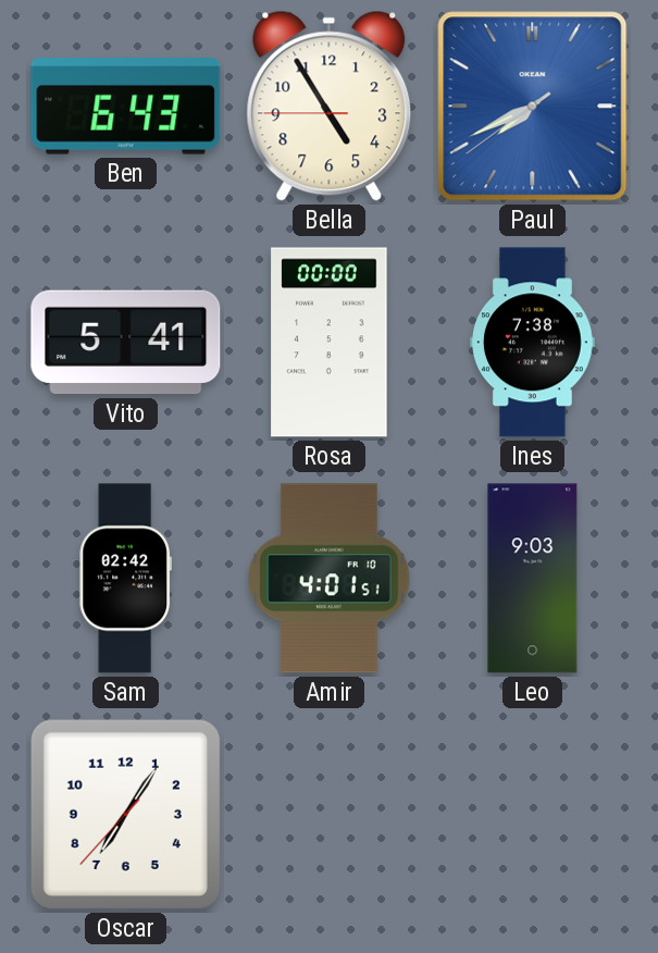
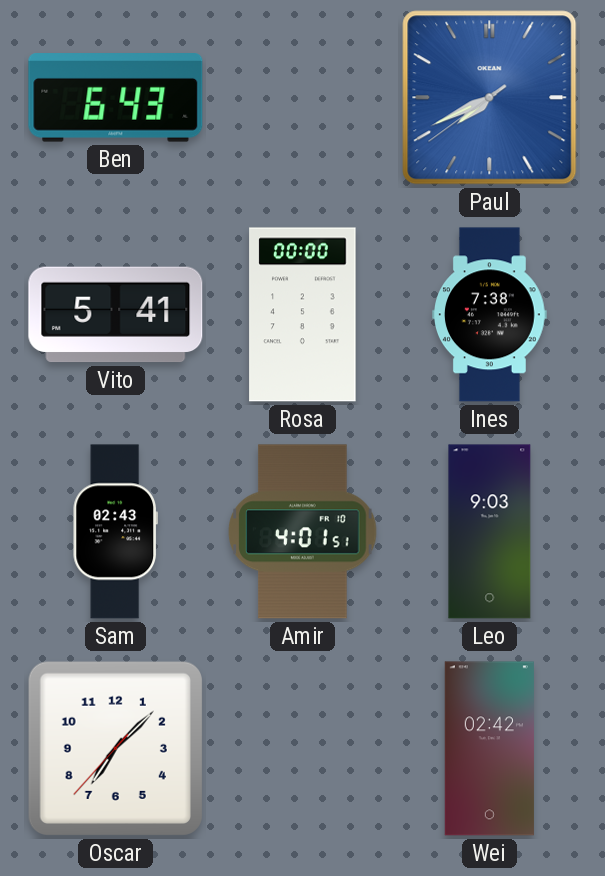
Bella: 4:54 -> none
Sam: 02:42 -> 02:43
Oscar: 7:05 -> 7:07
Wei: none -> 02:42
